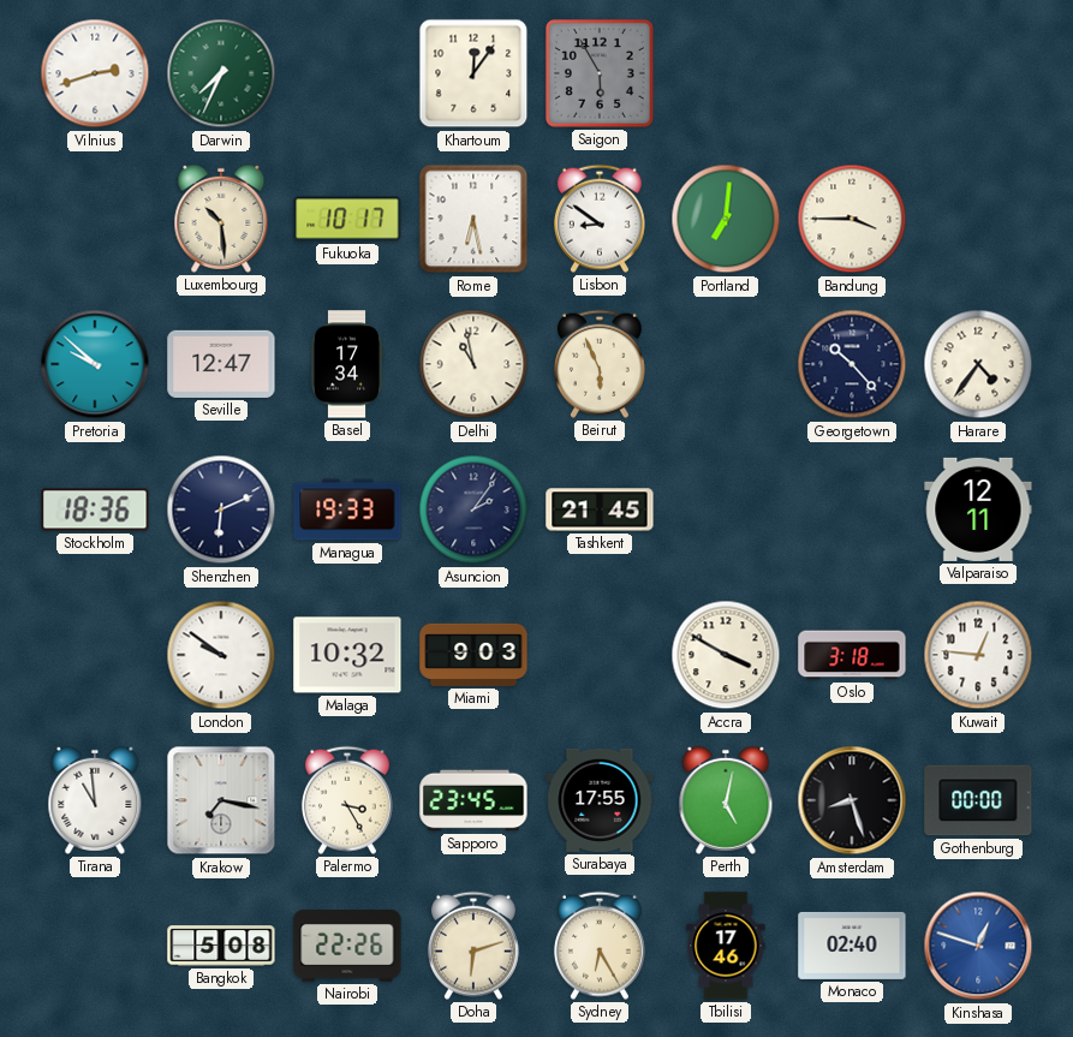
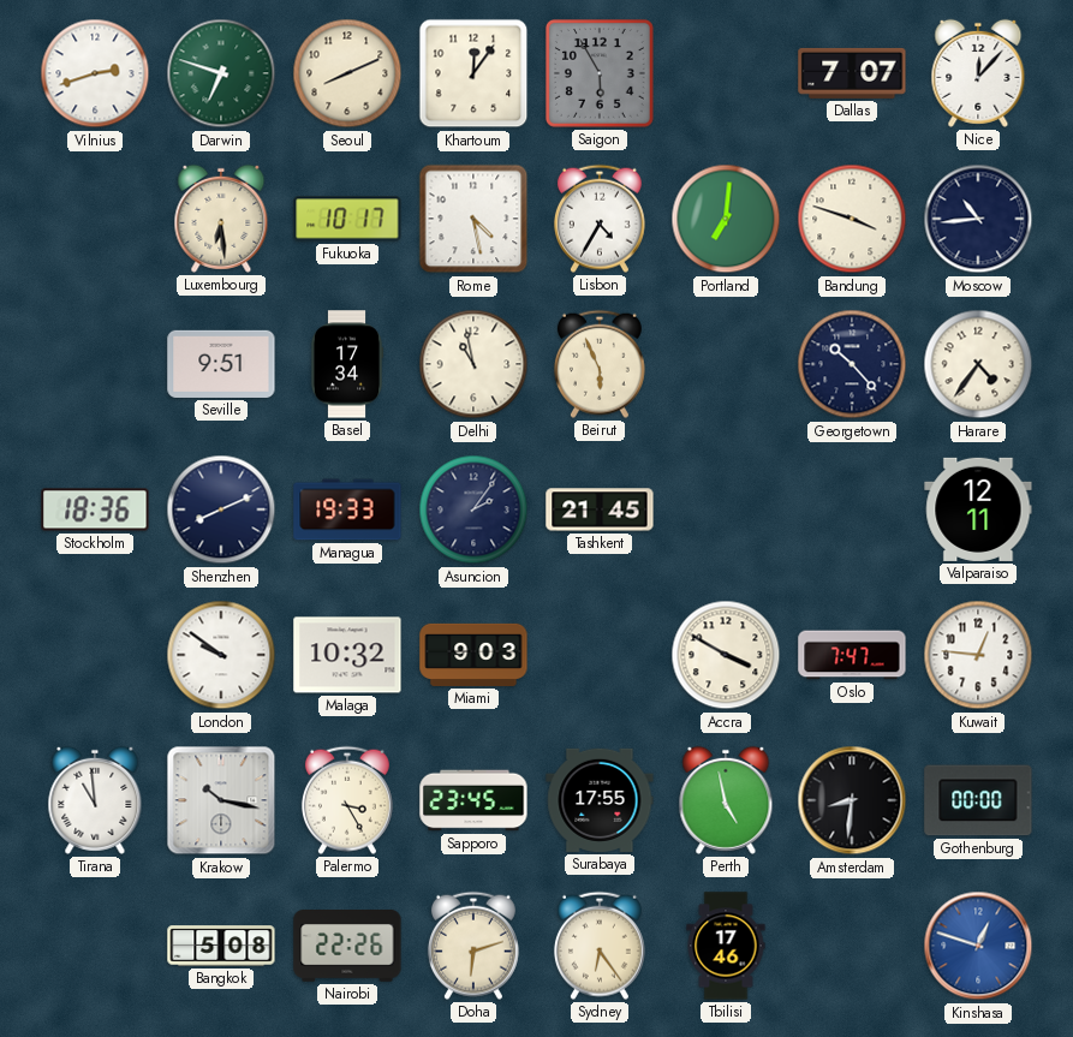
Darwin: 7:34 -> 6:48
Seoul: none -> 8:11
Dallas: none -> 7:07
Nice: none -> 12:07
Luxembourg: 10:29 -> 6:29
Rome: 6:28 -> 4:28
Lisbon: 8:51 -> 4:35
Bandung: 3:45 -> 3:48
Moscow: none -> 10:44
Pretoria: 9:52 -> none
Seville: 12:47 -> 9:51
Shenzhen: 6:11 -> 8:11
Oslo: 3:18 -> 7:47
Krakow: 7:17 -> 10:17
Perth: 5:02 -> 4:58
Amsterdam: 8:27 -> 8:31
Sydney: 6:25 -> 6:24
Monaco: 02:40 -> none
